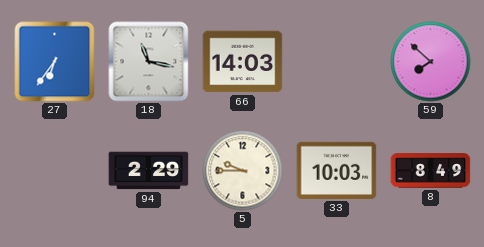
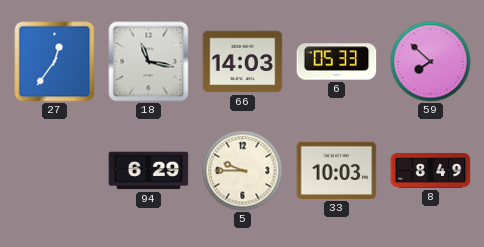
27: 6:36 -> 12:36
6: none -> 05:33
94: 2:29 -> 6:29
